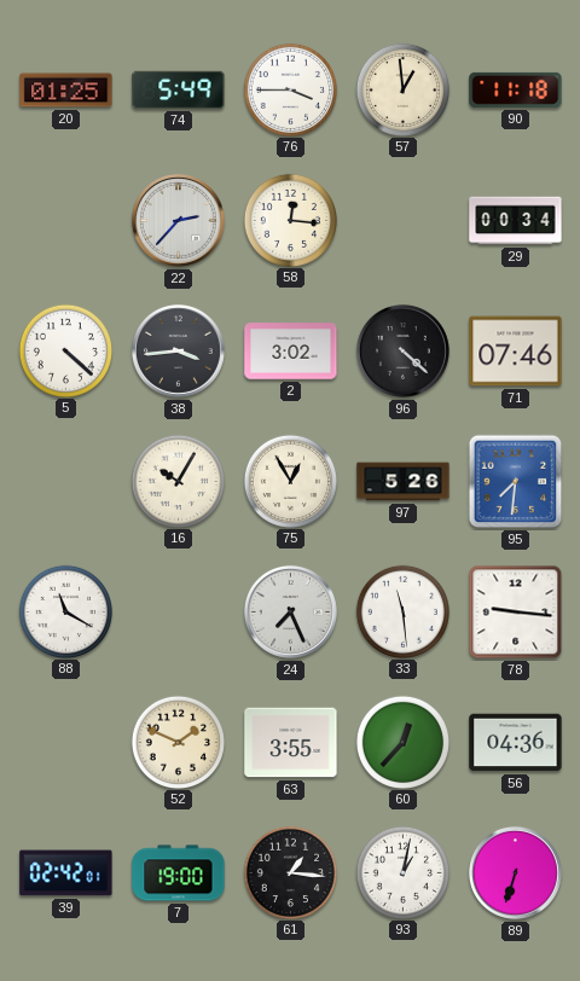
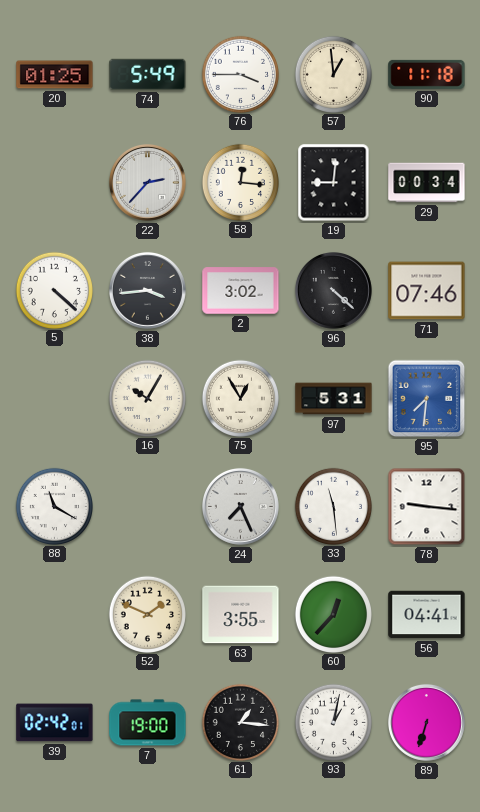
19: none -> 9:01
97: 5:26 -> 5:31
56: 04:36 -> 04:41
